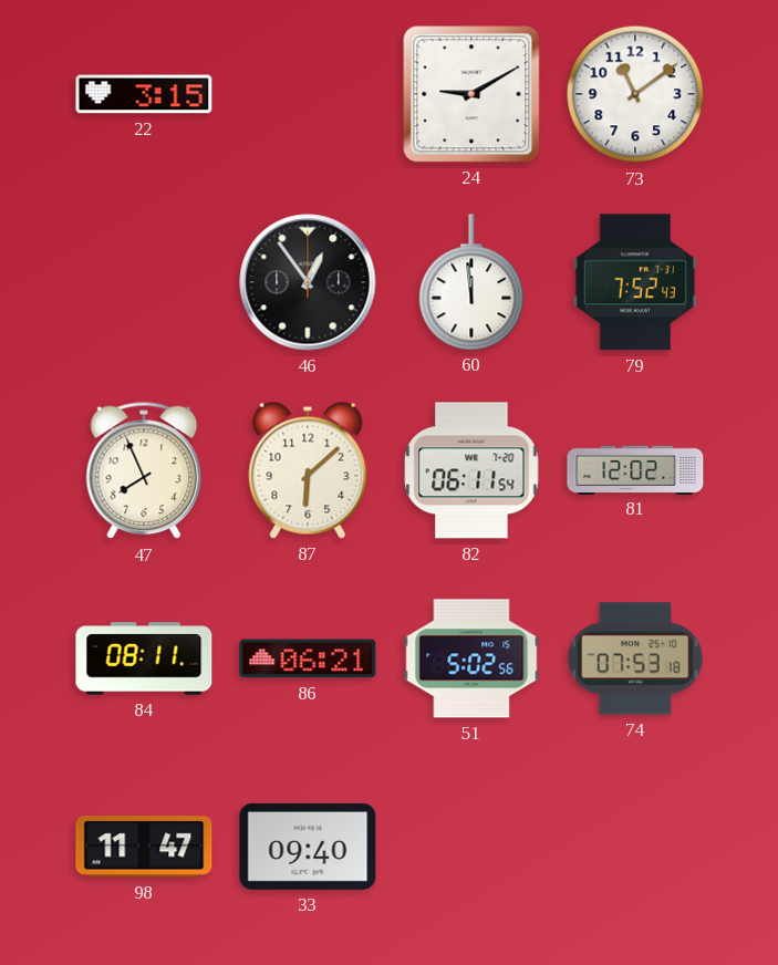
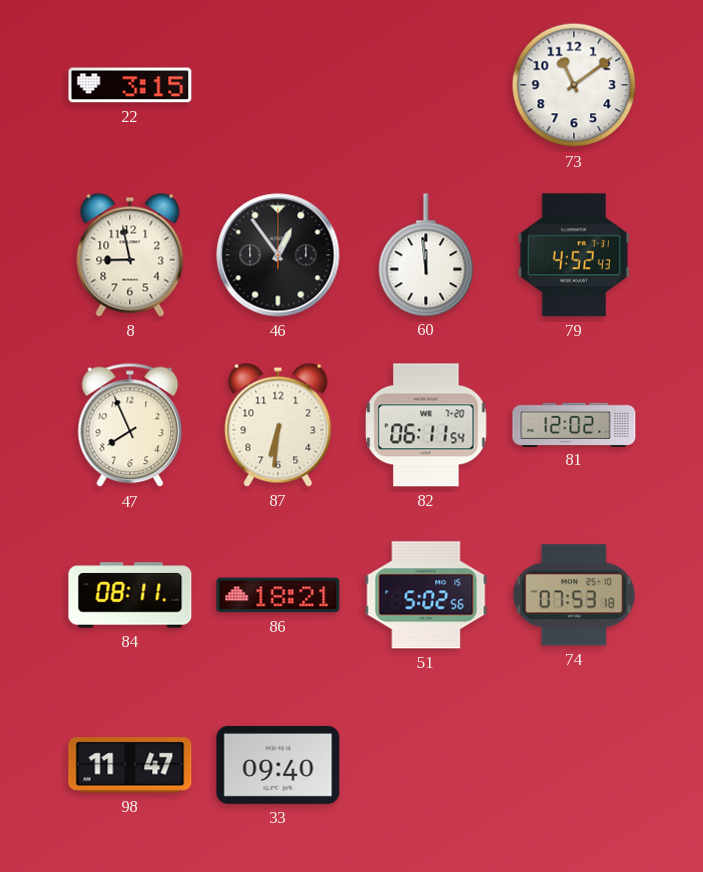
24: 9:10 -> none
8: none -> 8:58
79: 7:52 -> 4:52
87: 6:08 -> 6:31
86: 06:21 -> 18:21
